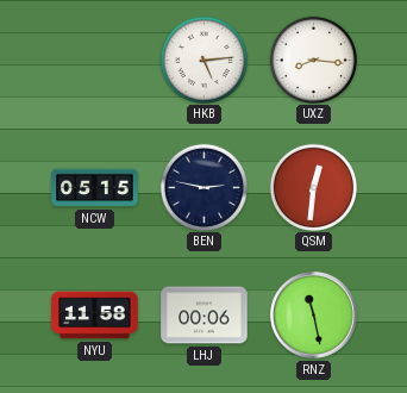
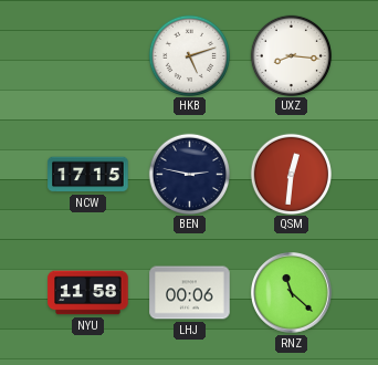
HKB: 5:14 -> 5:12
NCW: 05:15 -> 17:15
RNZ: 11:28 -> 11:22
